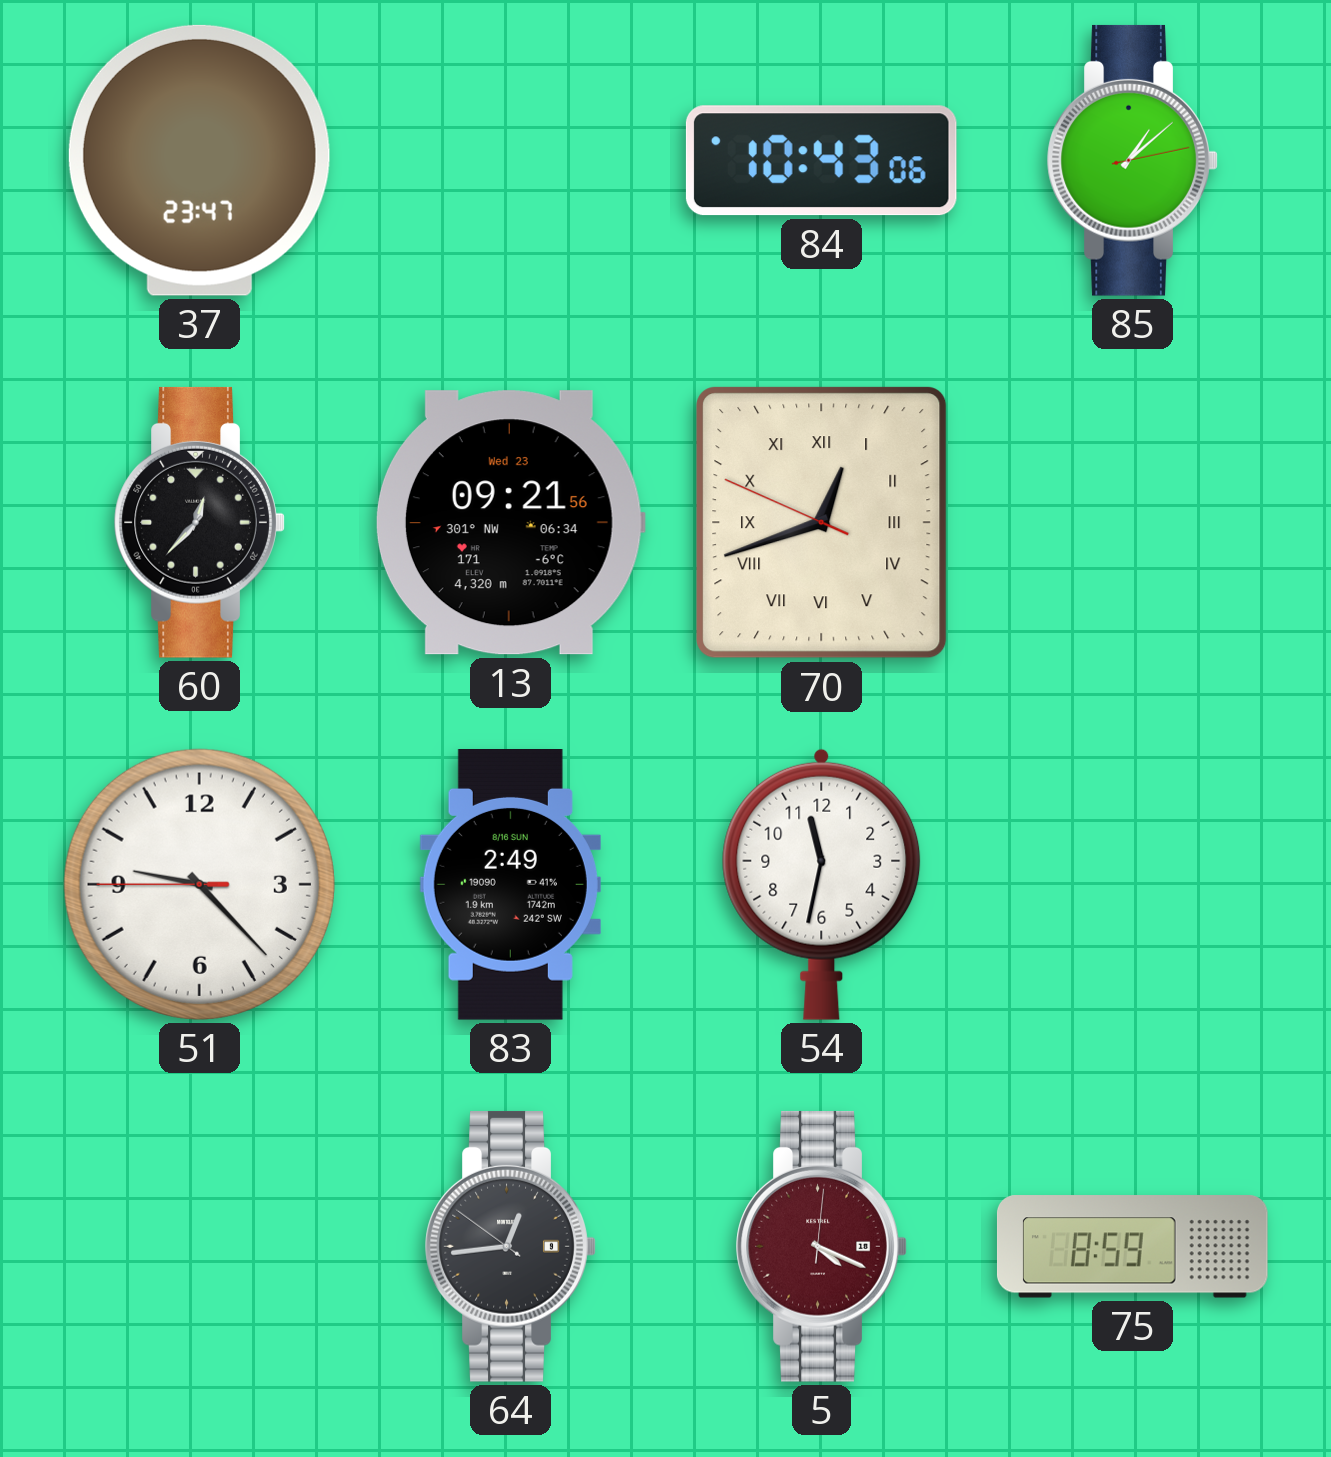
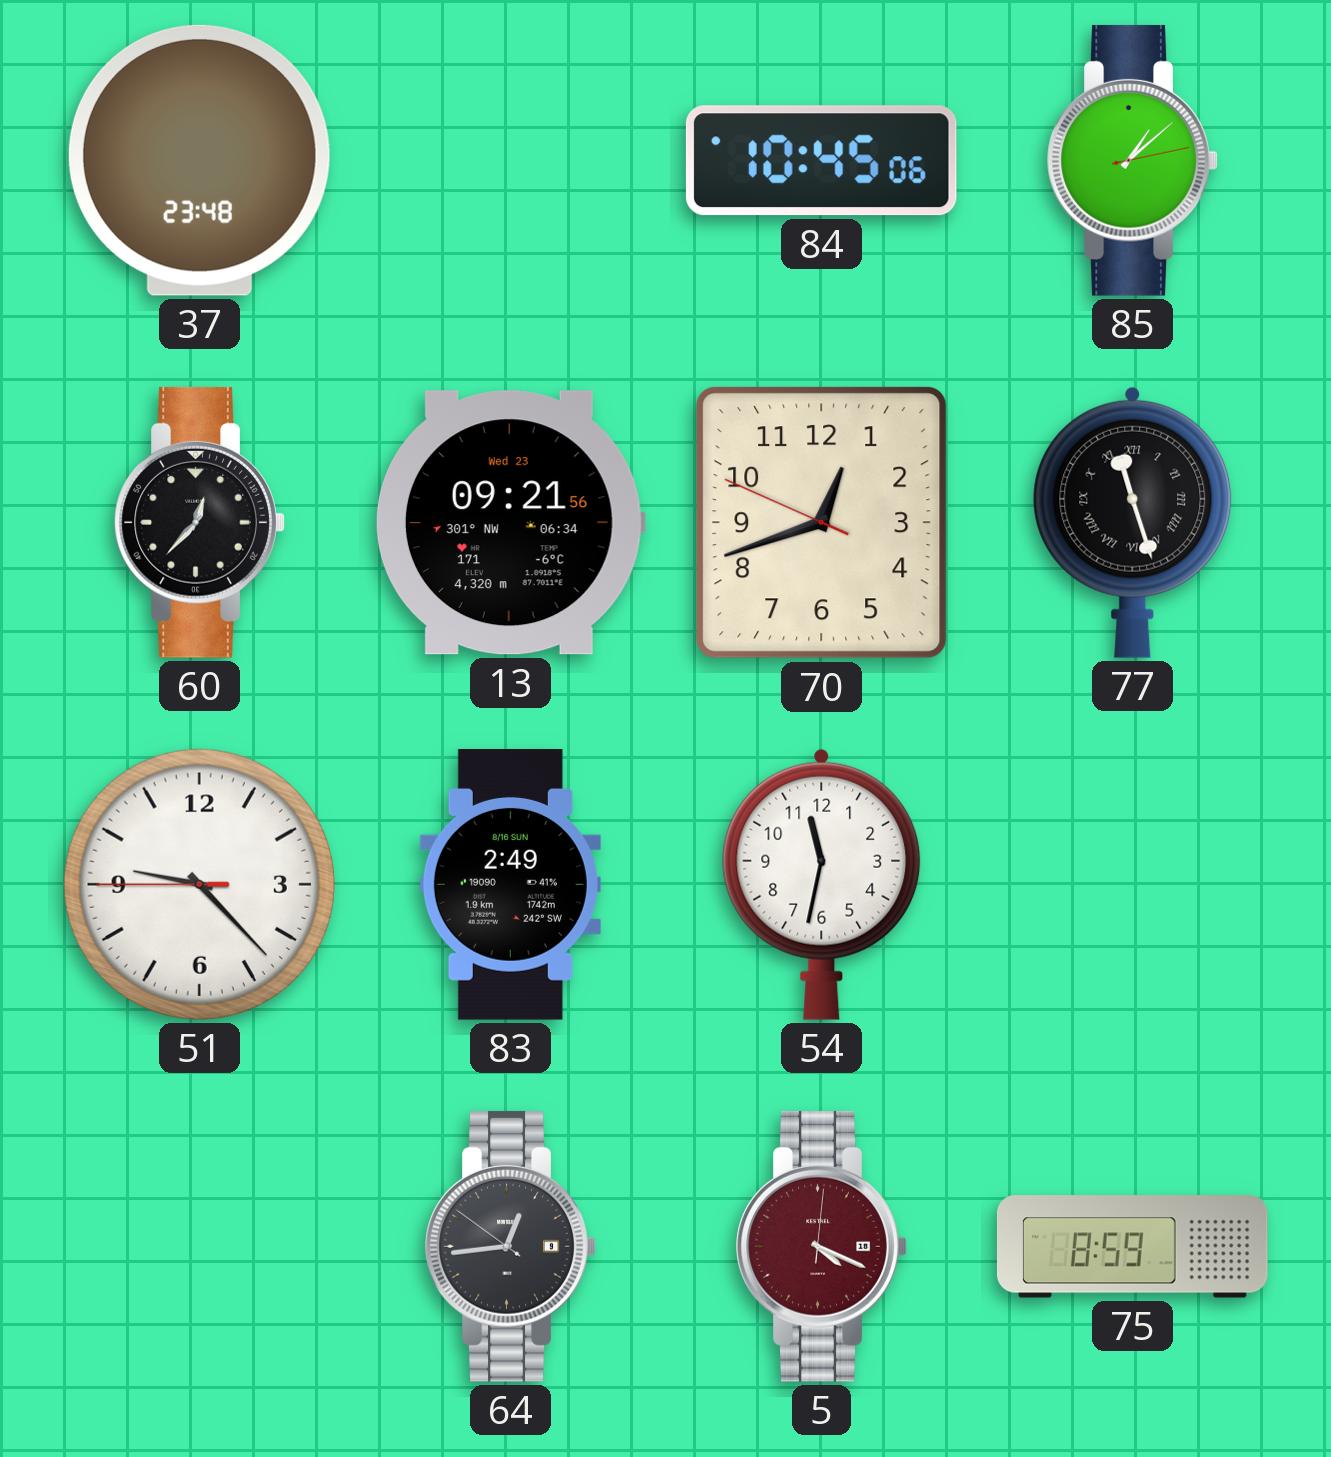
37: 23:47 -> 23:48
84: 10:43 -> 10:45
70 numerals: Roman -> Arabic
77: none -> 11:27
